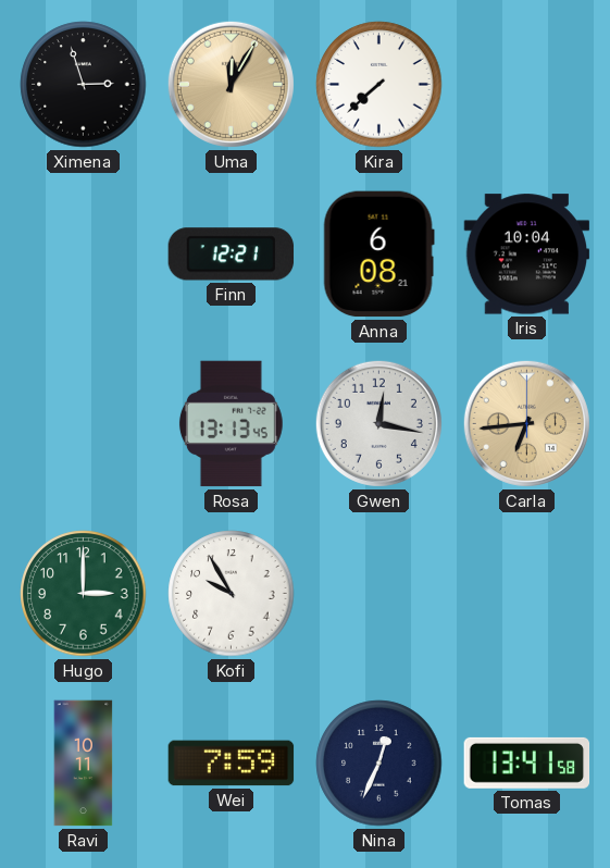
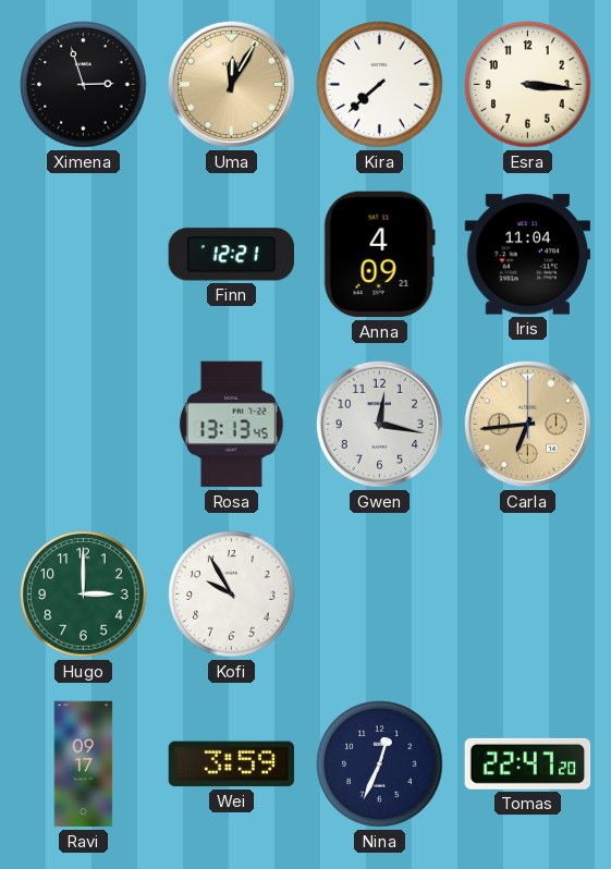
Esra: none -> 3:16
Anna: 6:08 -> 4:09
Iris: 10:04 -> 11:04
Ravi: 10:11 -> 09:17
Wei: 7:59 -> 3:59
Tomas: 13:41 -> 22:47
